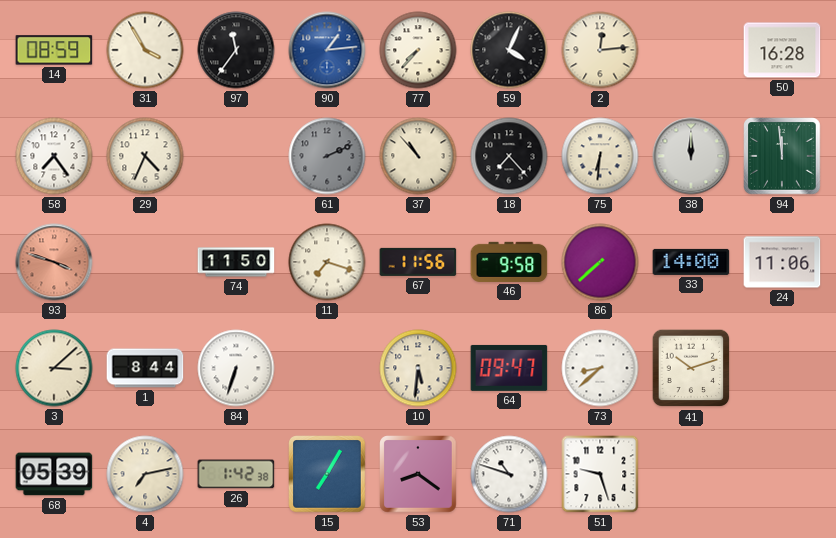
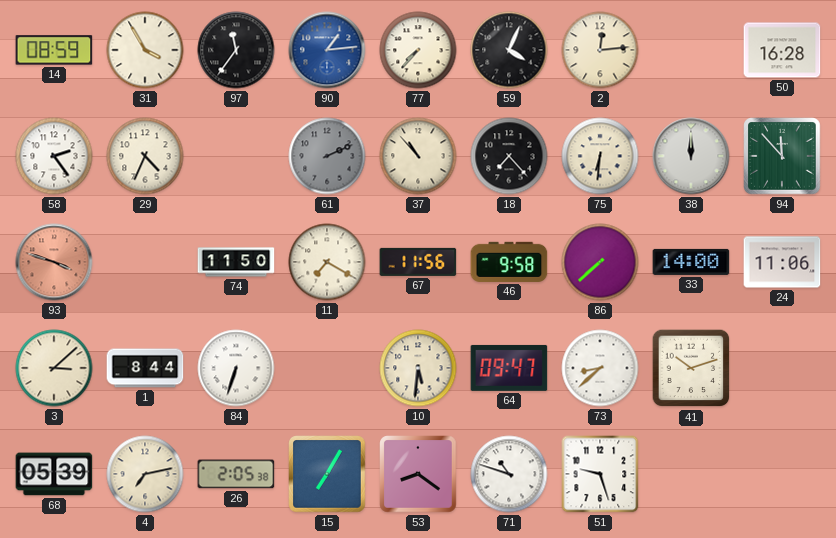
58: 7:24 -> 2:24
94: 11:59 -> 11:53
11: 7:18 -> 7:20
26: 1:42 -> 2:05
